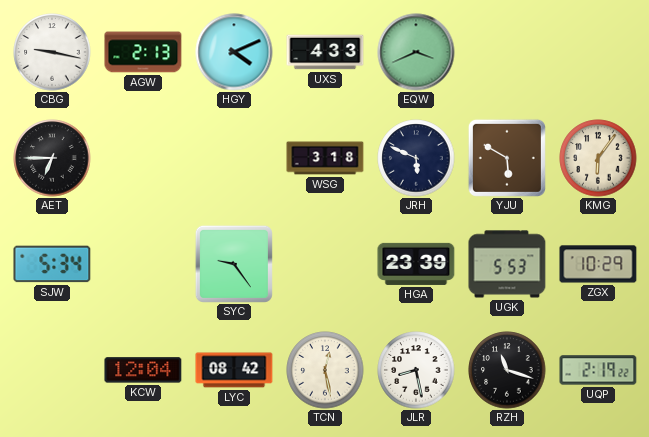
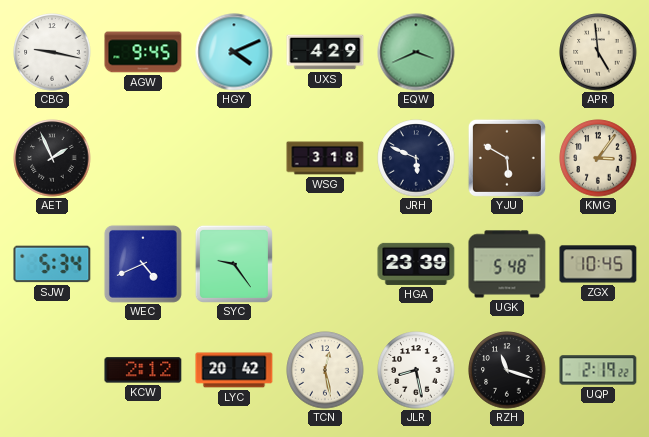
AGW: 2:13 -> 9:45
UXS: 4:33 -> 4:29
APR: none -> 4:59
AET: 6:45 -> 1:56
KMG: 6:06 -> 3:06
WEC: none -> 4:41
UGK: 5:53 -> 5:48
ZGX: 10:29 -> 10:45
KCW: 12:04 -> 2:12
LYC: 08:42 -> 20:42
